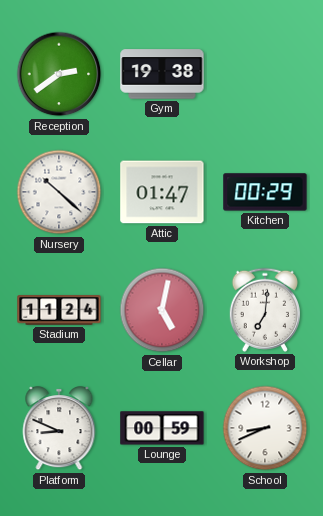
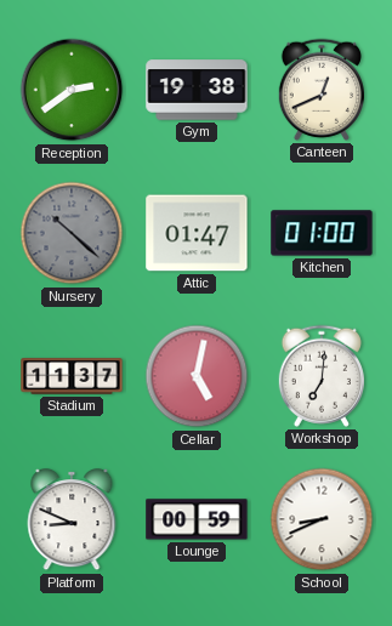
Canteen: none -> 12:41
Nursery dial: white -> grey
Kitchen: 00:29 -> 01:00
Stadium: 11:24 -> 11:37
